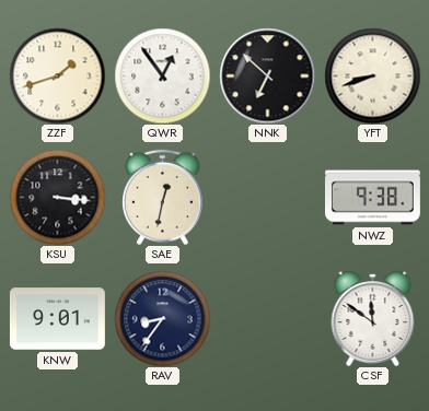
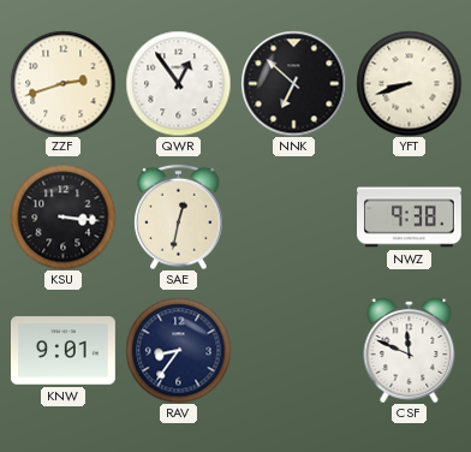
ZZF: 1:42 -> 2:42
CSF: 11:51 -> 11:49
